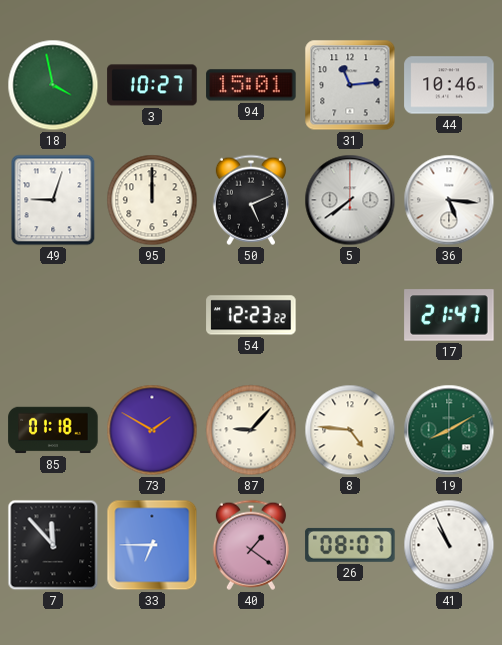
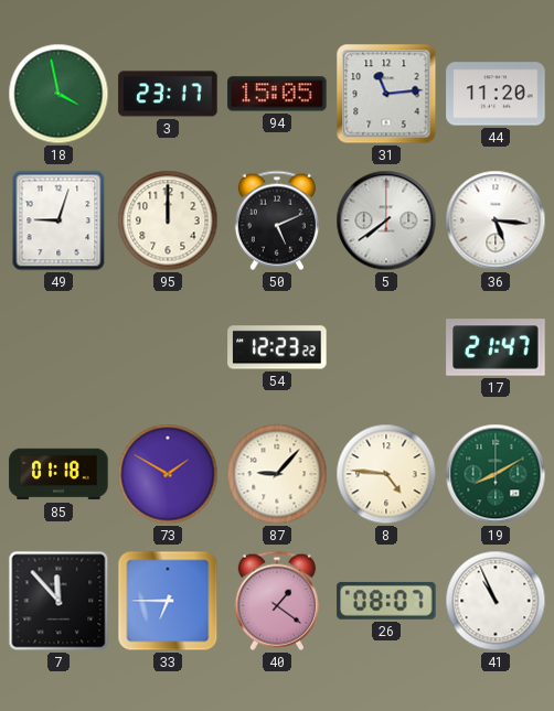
3: 10:27 -> 23:17
94: 15:01 -> 15:05
44: 10:46 -> 11:20
